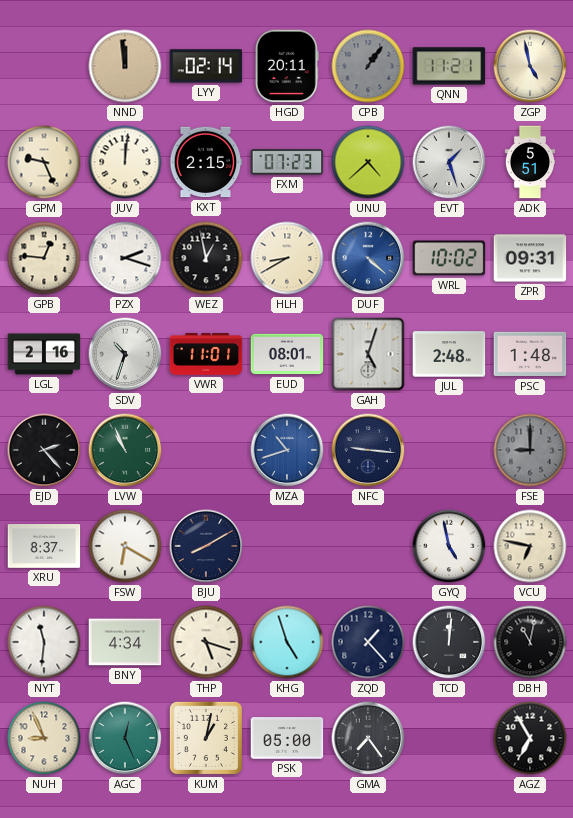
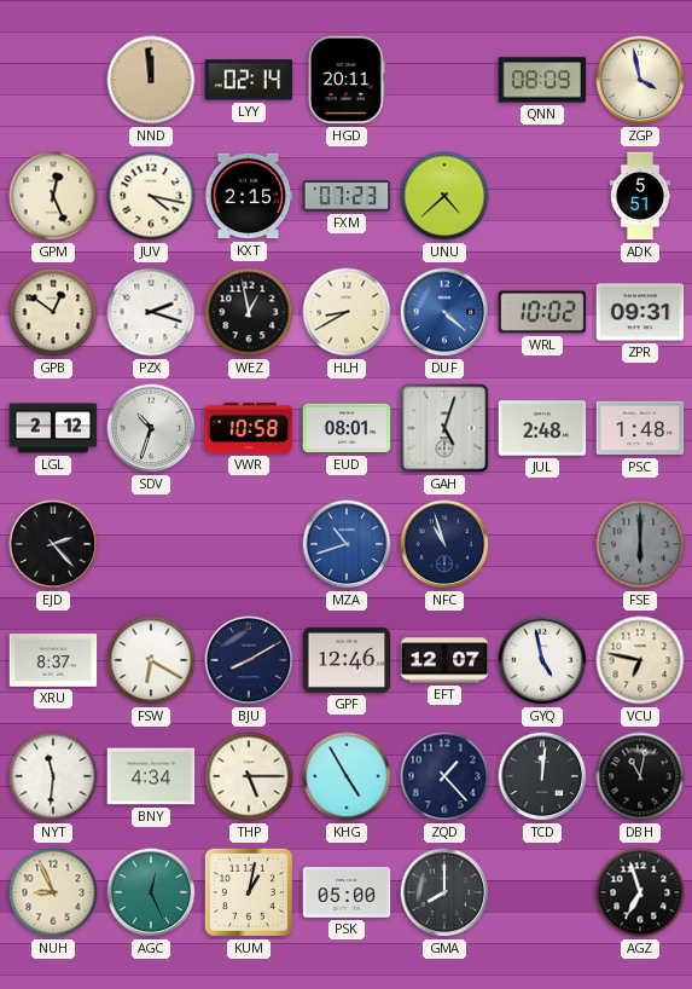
CPB: 1:06 -> none
QNN: 11:21 -> 08:09
ZGP: 4:58 -> 3:58
GPM: 9:26 -> 12:26
JUV: 12:01 -> 4:17
EVT: 1:27 -> none
GPB: 12:46 -> 12:51
LGL: 2:16 -> 2:12
VWR: 11:01 -> 10:58
LVW: 10:56 -> none
NFC: 9:16 -> 10:57
FSE: 9:00 -> 6:00
GPF: none -> 12:46
EFT: none -> 12:07
THP: 5:18 -> 5:15
KHG: 4:57 -> 4:55
GMA: 7:24 -> 8:00
AGZ: 6:55 -> 6:57
